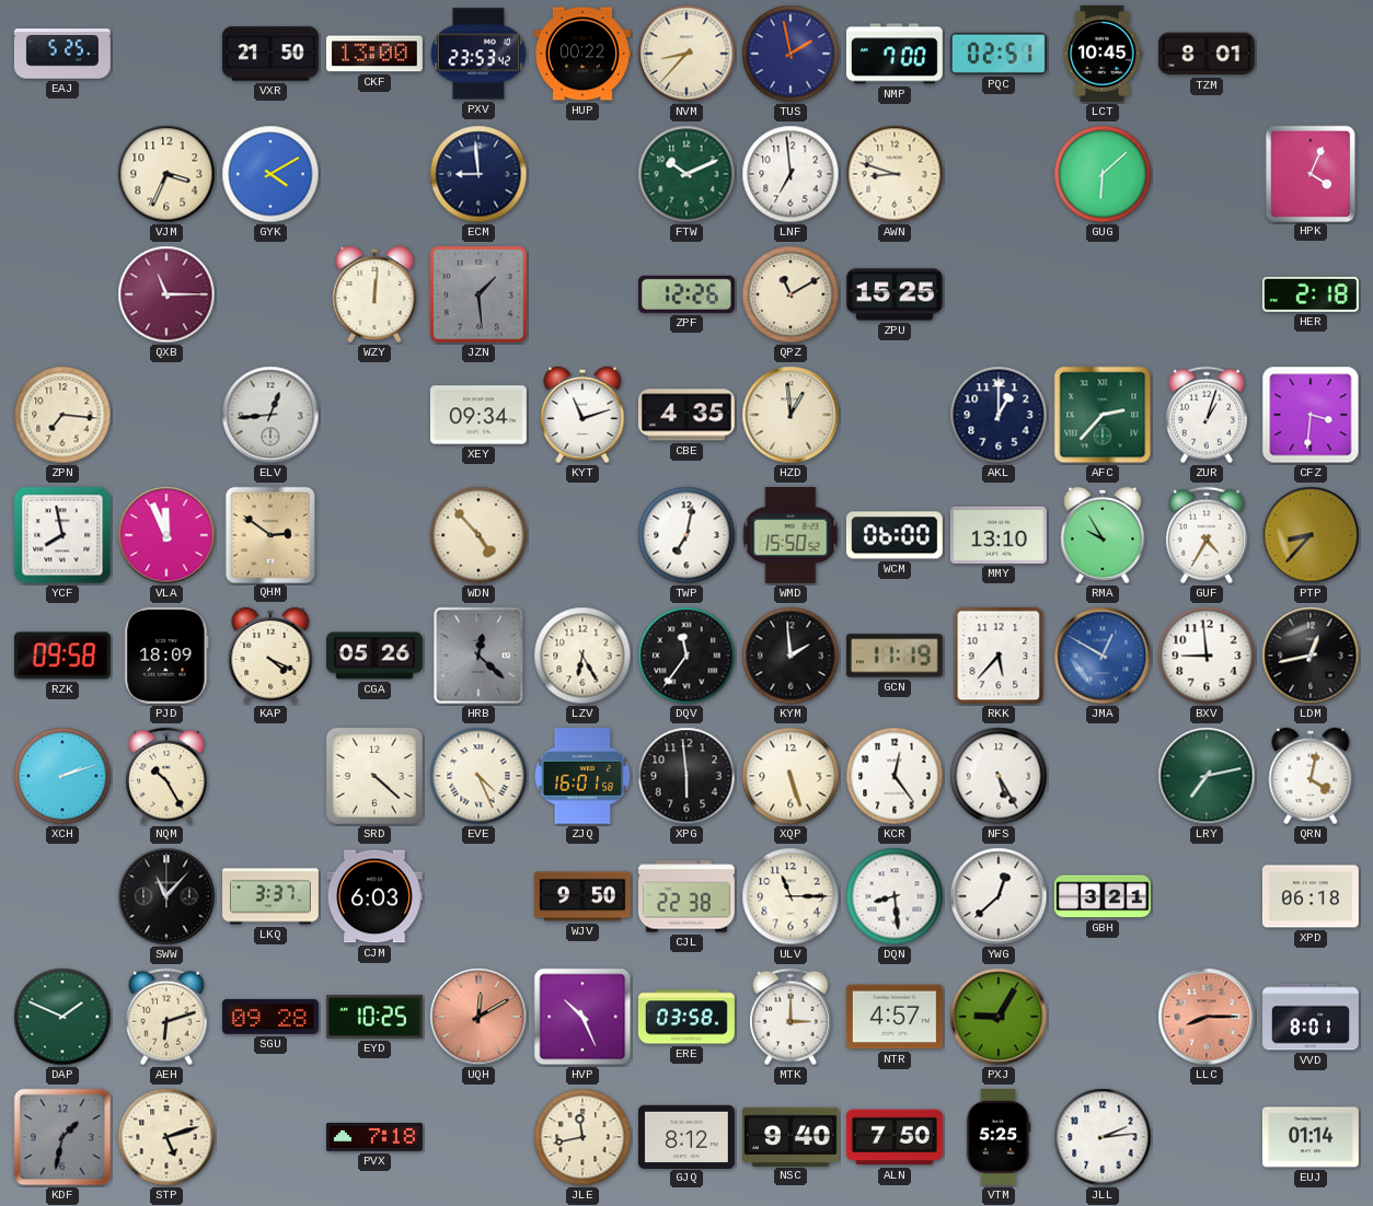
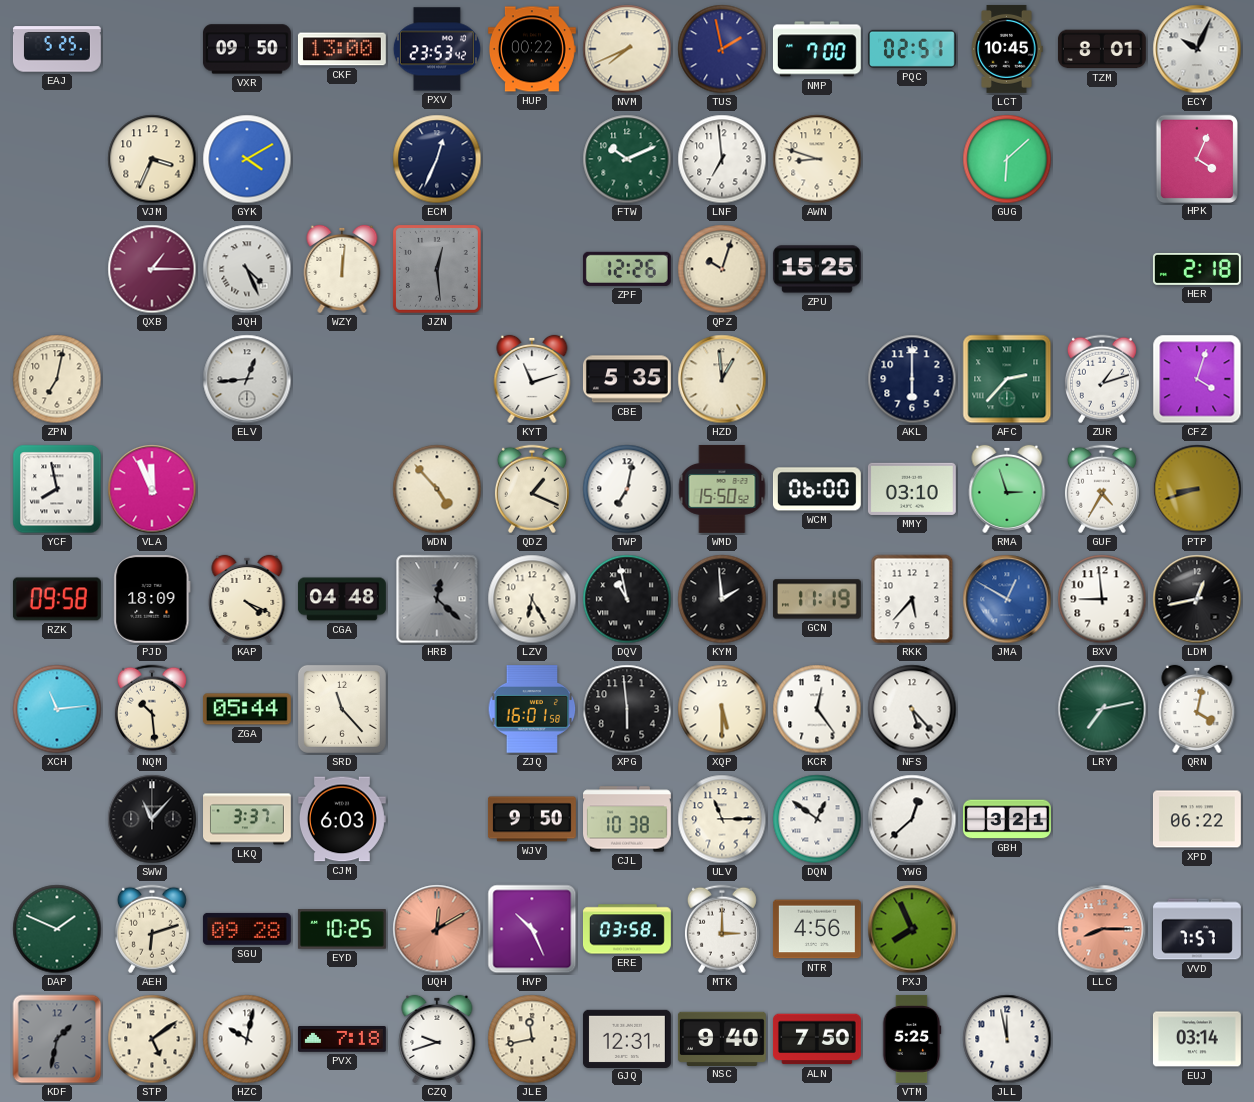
VXR: 21:50 -> 09:50
NVM: 8:37 -> 7:41
ECY: none -> 10:04
ECM: 8:59 -> 12:34
QXB: 11:15 -> 1:15
JQH: none -> 4:26
JZN: 1:29 -> 12:29
QPZ: 11:10 -> 10:03
ZPN: 7:16 -> 7:02
XEY: 09:34 -> none
CBE: 4:35 -> 5:35
AKL: 1:00 -> 6:00
ZUR: 1:03 -> 1:12
CFZ: 3:31 -> 4:03
QHM: 2:51 -> none
QDZ: none -> 1:19
MMY: 13:10 -> 03:10
RMA: 9:55 -> 2:57
PTP: 8:37 -> 8:42
CGA: 05:26 -> 04:48
DQV: 11:36 -> 10:58
XCH: 2:12 -> 11:14
NQM: 10:25 -> 10:29
ZGA: none -> 05:44
SRD: 4:22 -> 11:23
EVE: 4:26 -> none
XQP: 5:27 -> 5:30
NFS: 5:25 -> 5:23
CJL: 22:38 -> 10:38
DQN: 8:29 -> 12:51
XPD: 06:18 -> 06:22
NTR: 4:57 -> 4:56
PXJ: 9:05 -> 7:56
VVD: 8:01 -> 7:57
STP: 5:12 -> 5:09
HZC: none -> 10:02
CZQ: none -> 9:42
GJQ: 8:12 -> 12:31
JLL: 2:14 -> 11:58
EUJ: 01:14 -> 03:14
